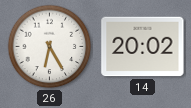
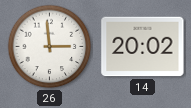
26: 6:25 -> 2:59
